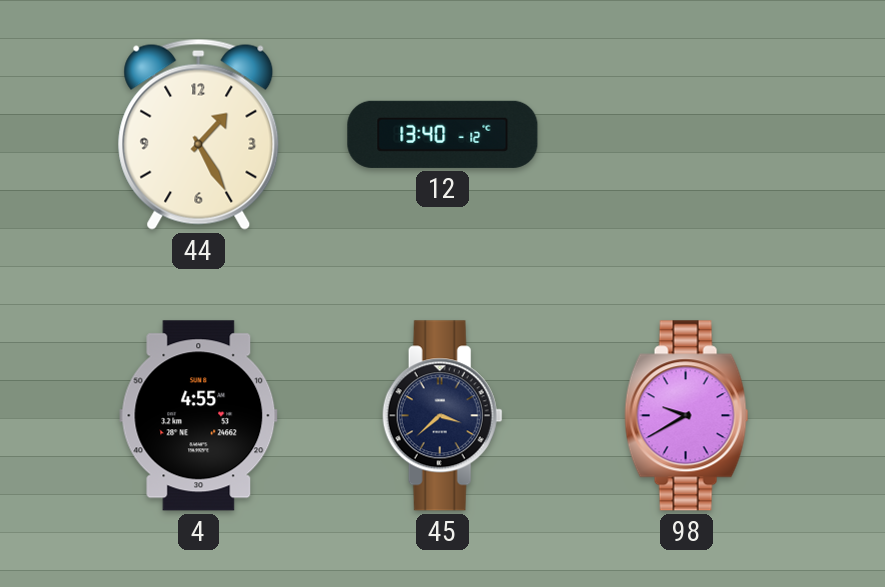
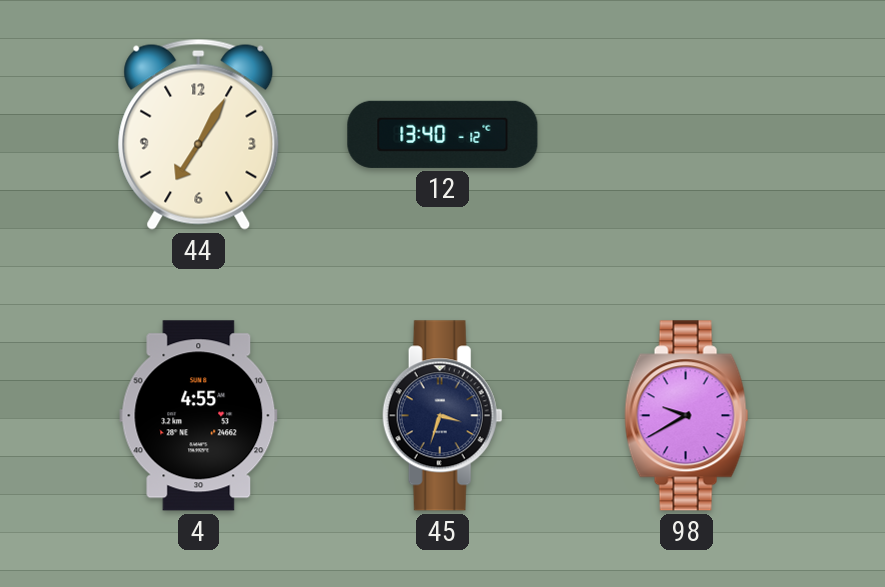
44: 1:25 -> 7:05
45: 3:38 -> 3:33
